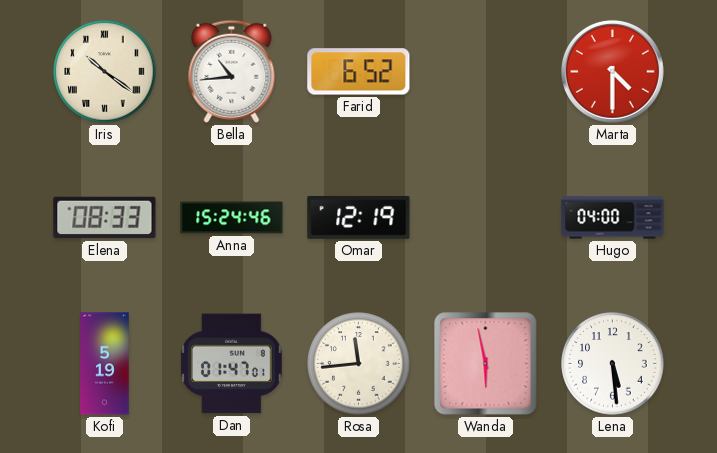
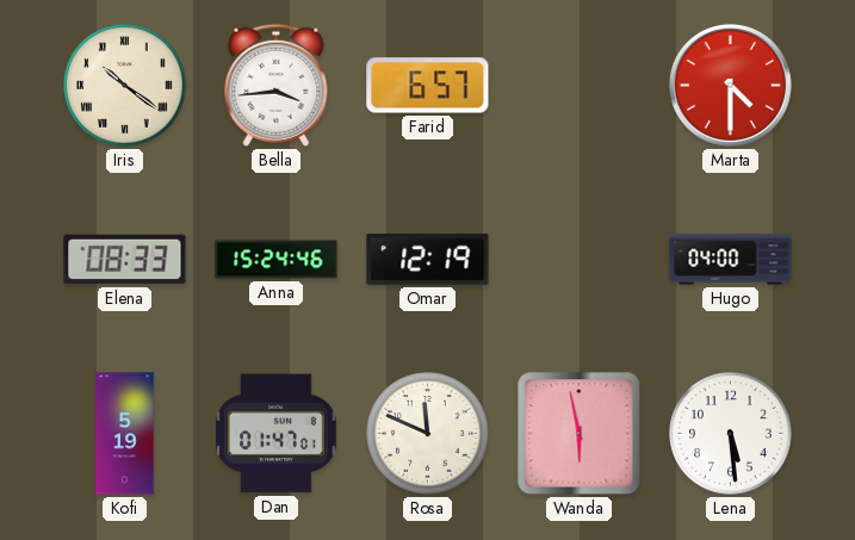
Bella: 10:44 -> 3:44
Farid: 6:52 -> 6:57
Rosa: 11:44 -> 11:49
